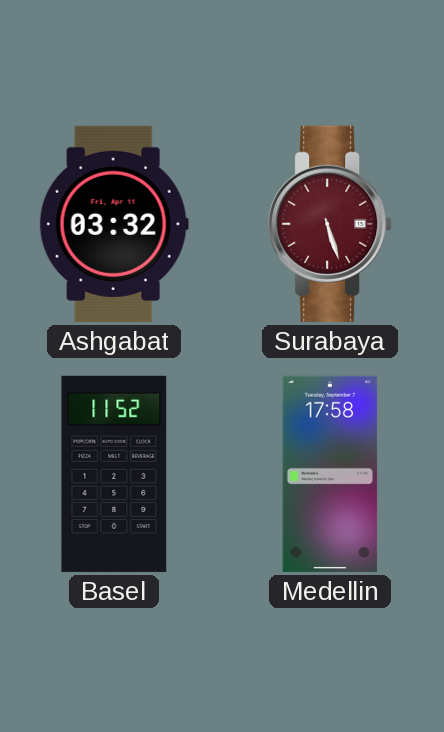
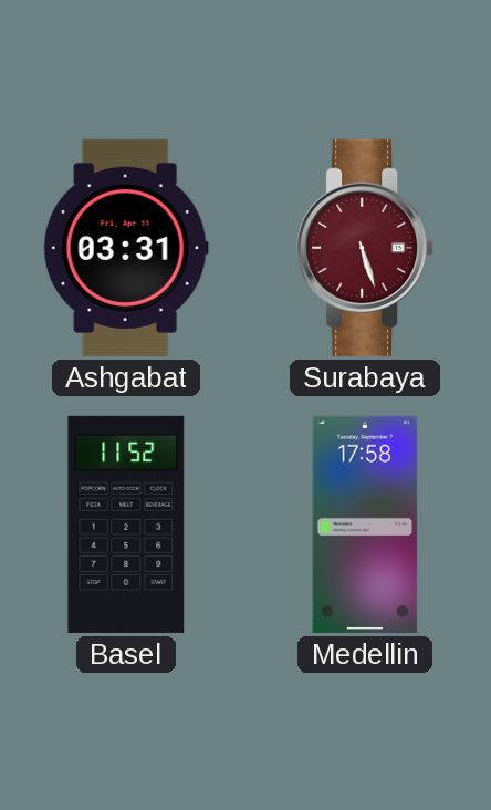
Ashgabat: 03:32 -> 03:31
